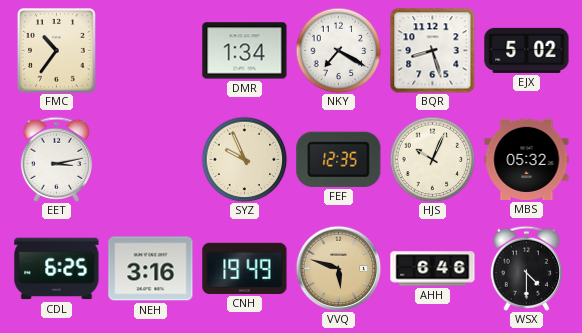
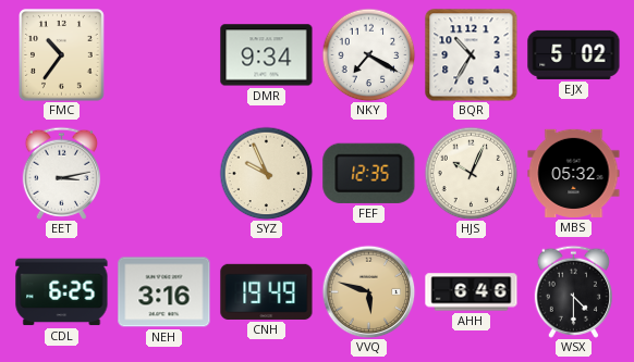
DMR: 1:34 -> 9:34
BQR: 8:27 -> 10:35
